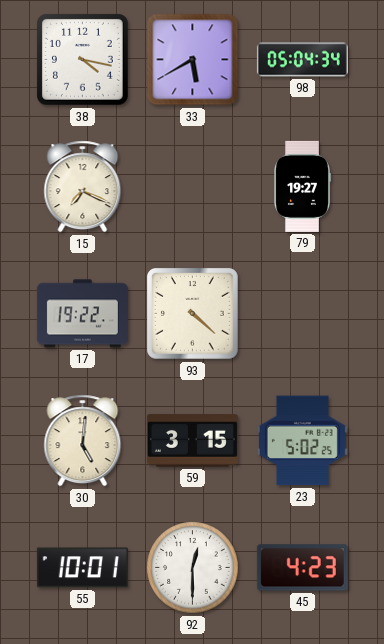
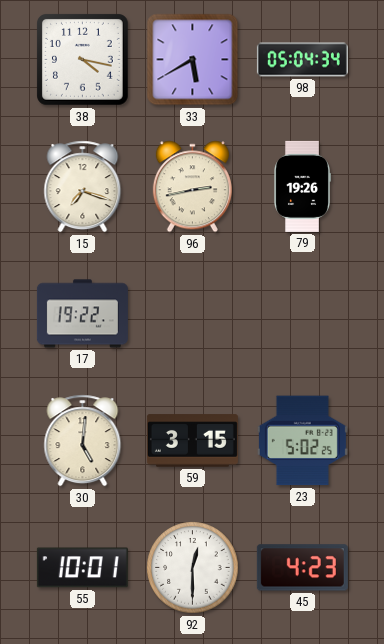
15: 7:19 -> 7:18
96: none -> 2:43
79: 19:27 -> 19:26
93: 4:22 -> none
